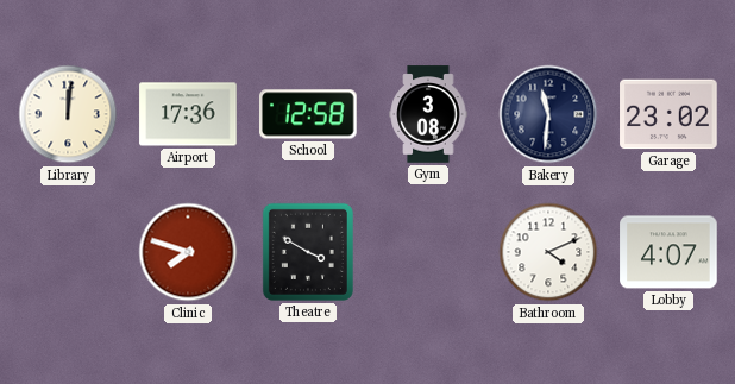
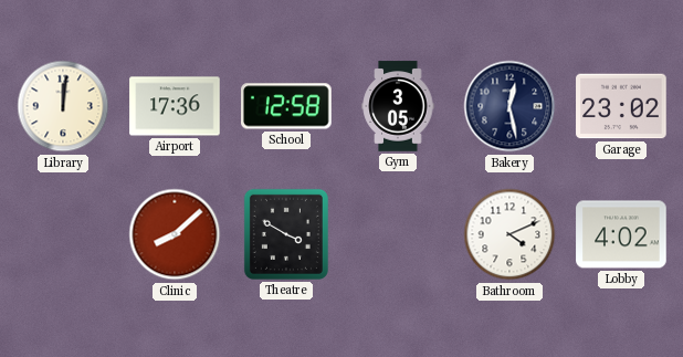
Gym: 3:08 -> 3:05
Bakery: 11:31 -> 12:28
Clinic: 7:48 -> 8:08
Lobby: 4:07 -> 4:02
